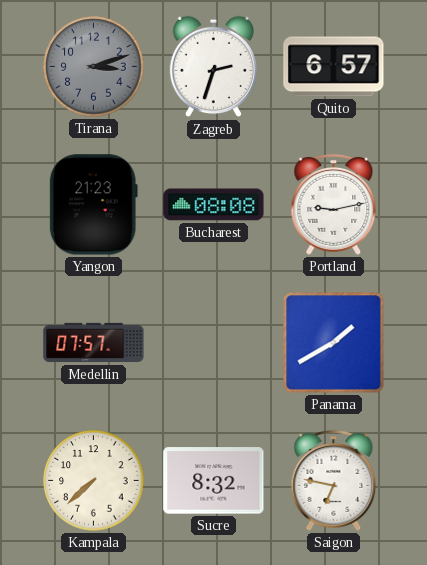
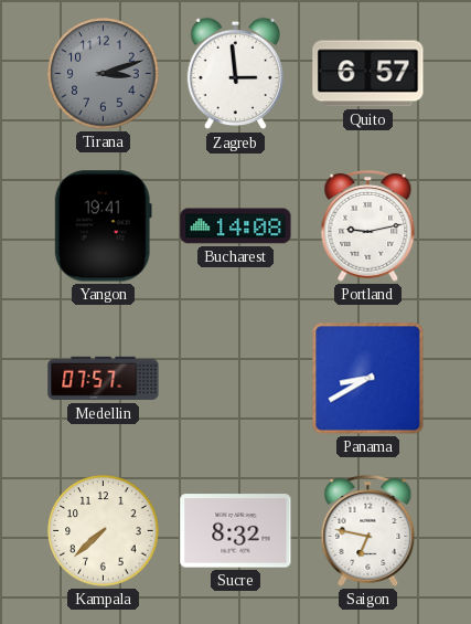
Zagreb: 2:33 -> 2:59
Yangon: 21:23 -> 19:41
Bucharest: 08:08 -> 14:08
Panama: 1:40 -> 8:40
